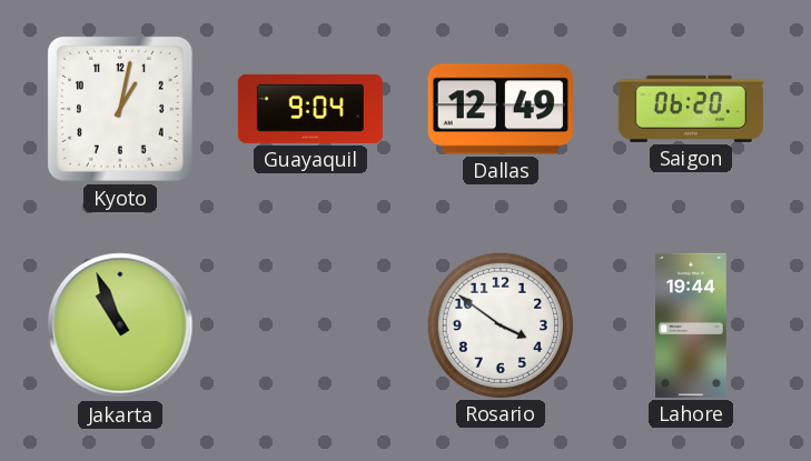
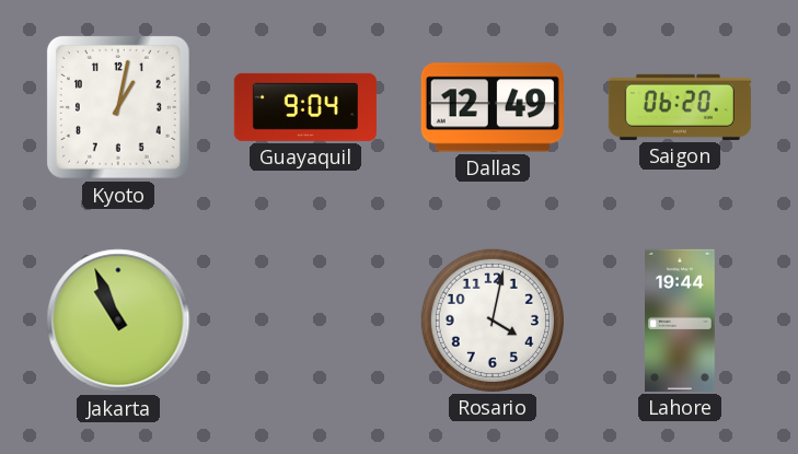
Rosario: 3:51 -> 4:02
